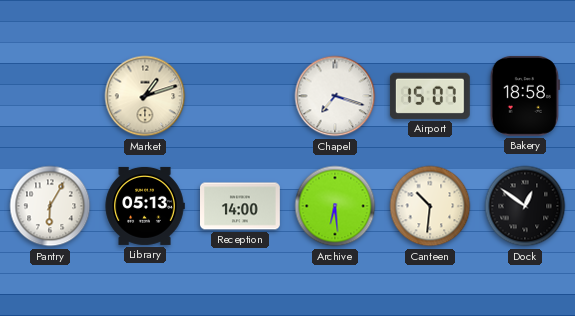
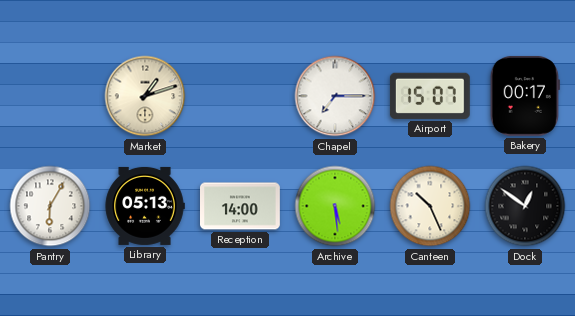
Chapel: 7:18 -> 7:15
Bakery: 18:58 -> 00:17
Archive: 6:29 -> 5:29
Canteen: 10:31 -> 10:26
